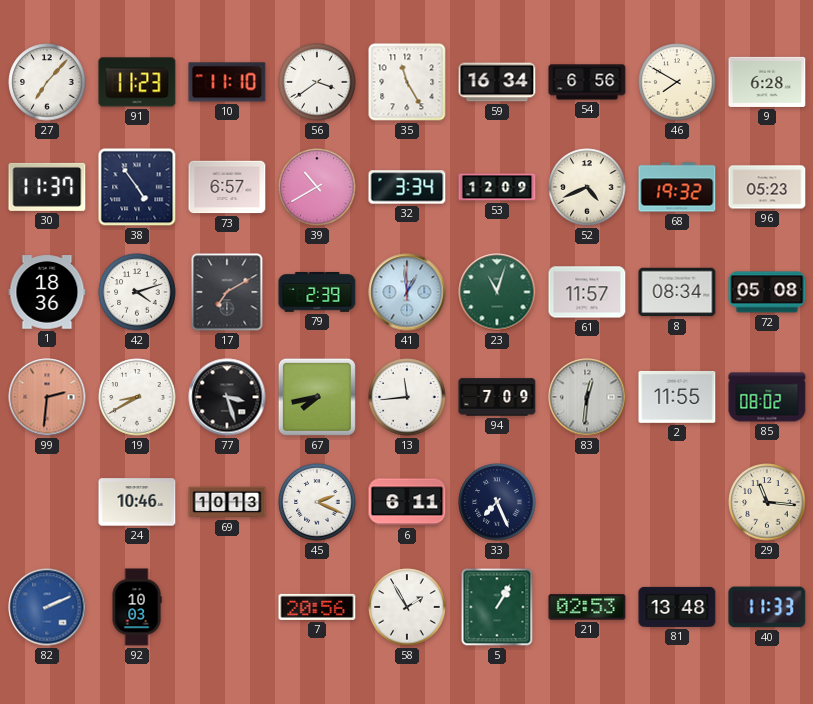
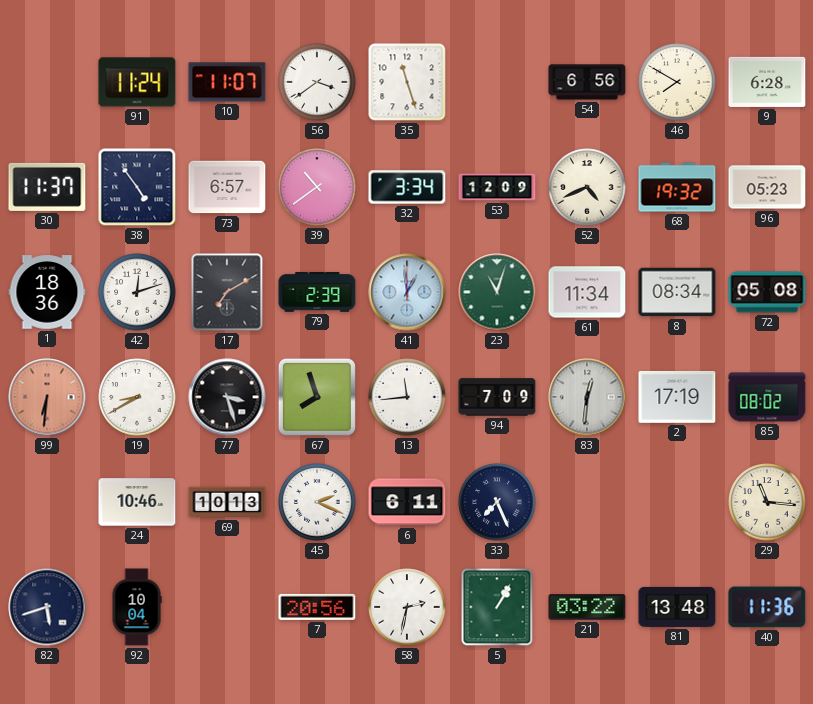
27: 7:07 -> none
91: 11:23 -> 11:24
10: 11:10 -> 11:07
35: 11:25 -> 11:27
59: 16:34 -> none
39: 10:40 -> 10:39
42: 4:12 -> 12:12
61: 11:57 -> 11:34
99: 2:31 -> 6:31
67: 7:43 -> 7:57
2: 11:55 -> 17:19
82: 2:11 -> 5:42
82 dial: blue -> navy
92: 10:03 -> 10:04
58: 1:55 -> 2:32
21: 02:53 -> 03:22
40: 11:33 -> 11:36
